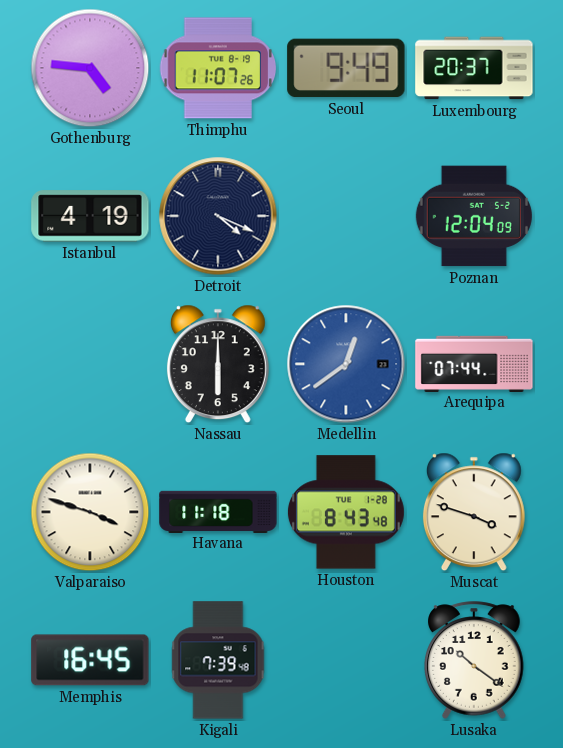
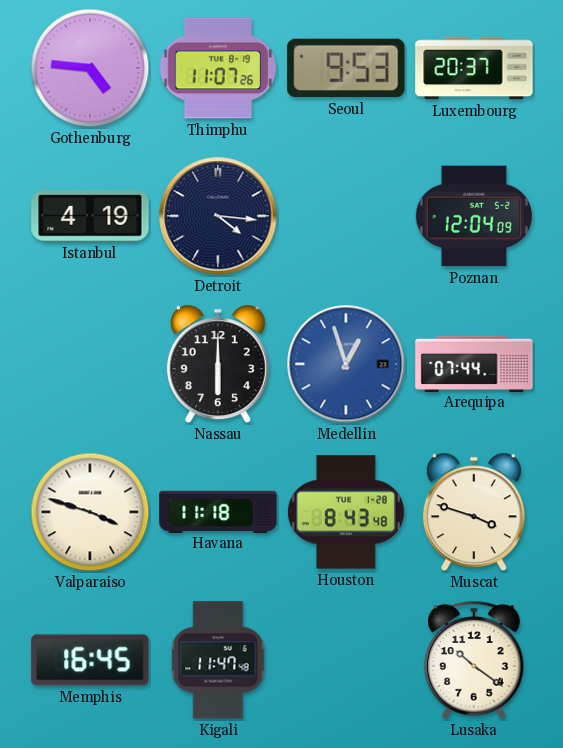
Seoul: 9:49 -> 9:53
Detroit: 4:19 -> 4:16
Medellin: 12:39 -> 12:57
Kigali: 7:39 -> 11:47
